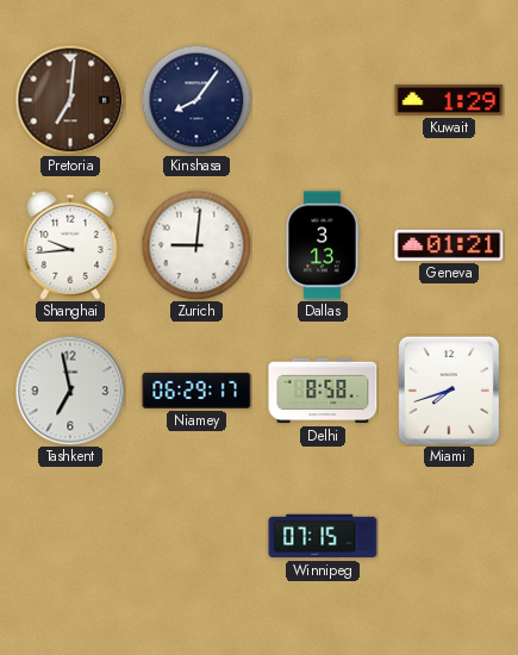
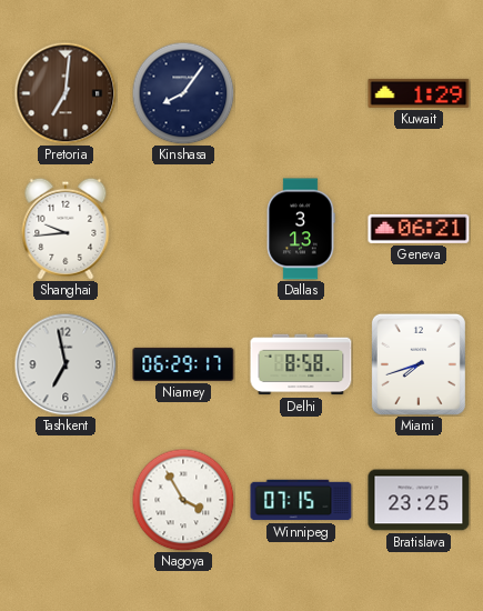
Zurich: 9:01 -> none
Geneva: 01:21 -> 06:21
Nagoya: none -> 3:55
Bratislava: none -> 23:25
